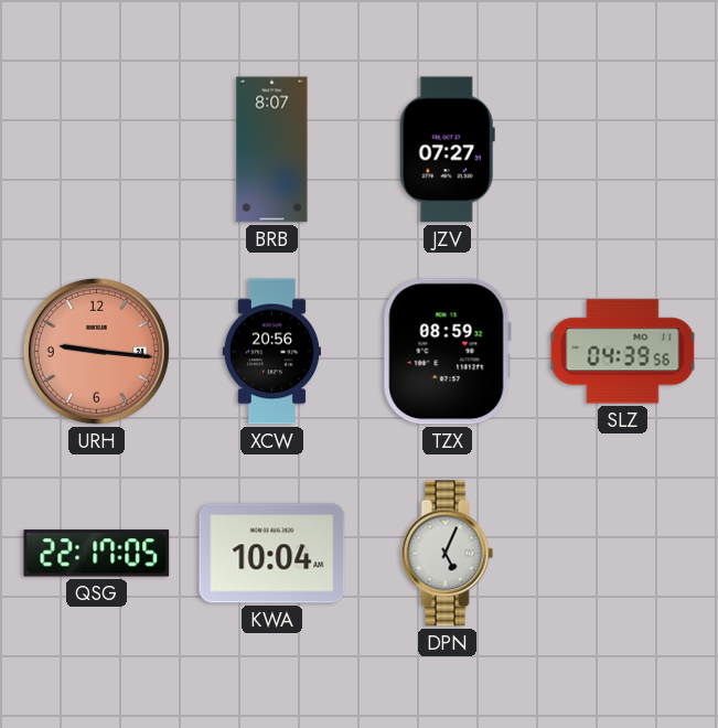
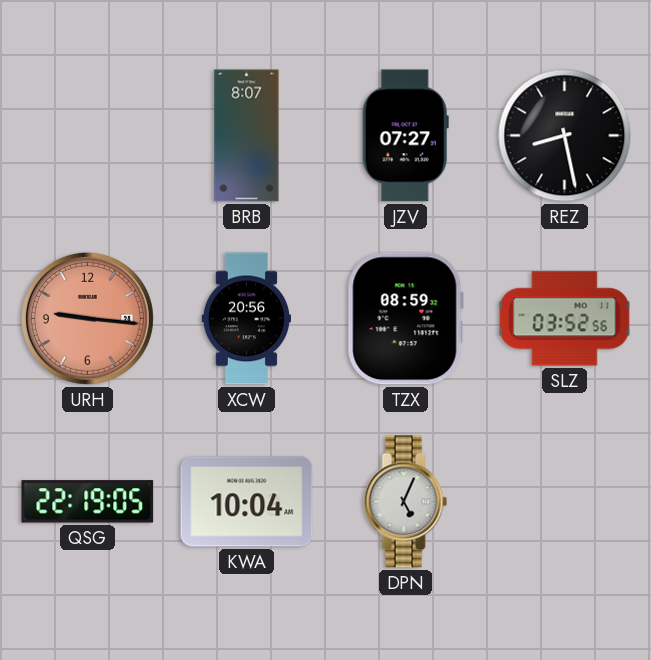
REZ: none -> 8:28
SLZ: 04:39 -> 03:52
QSG: 22:17 -> 22:19
